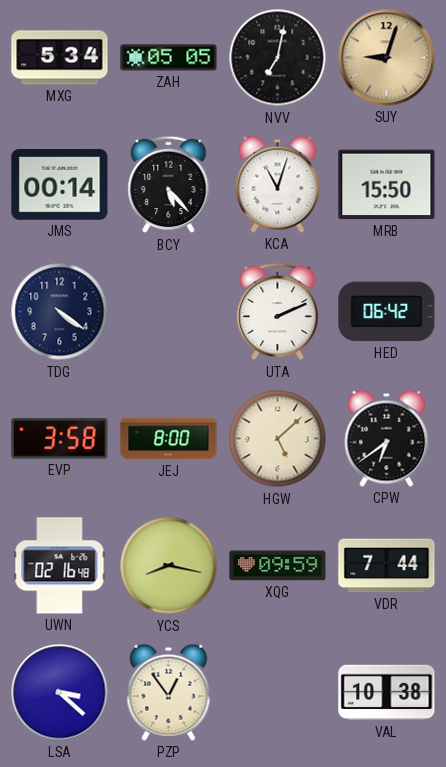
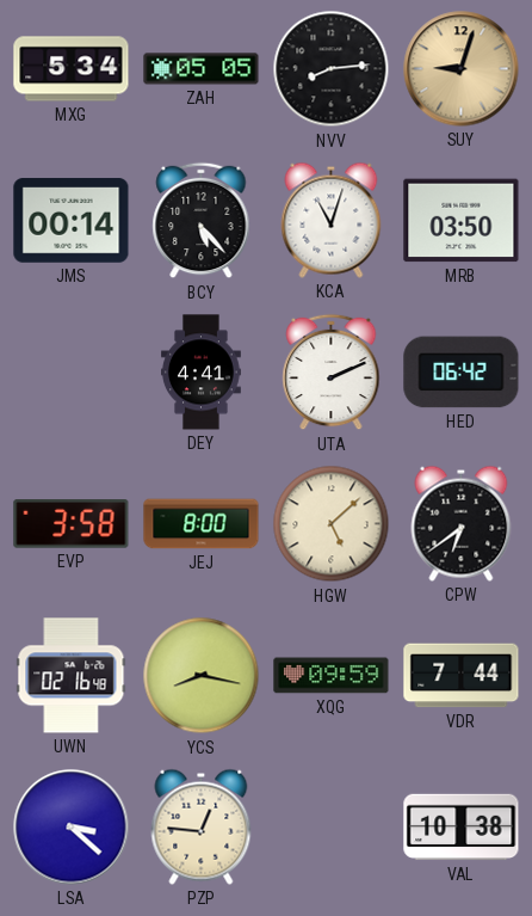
NVV: 7:02 -> 8:14
MRB: 15:50 -> 03:50
TDG: 4:21 -> none
DEY: none -> 4:41
PZP: 12:54 -> 12:46
